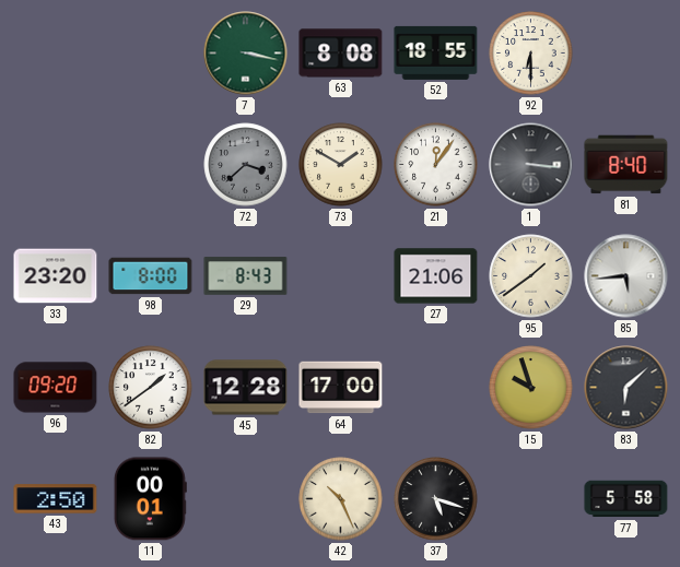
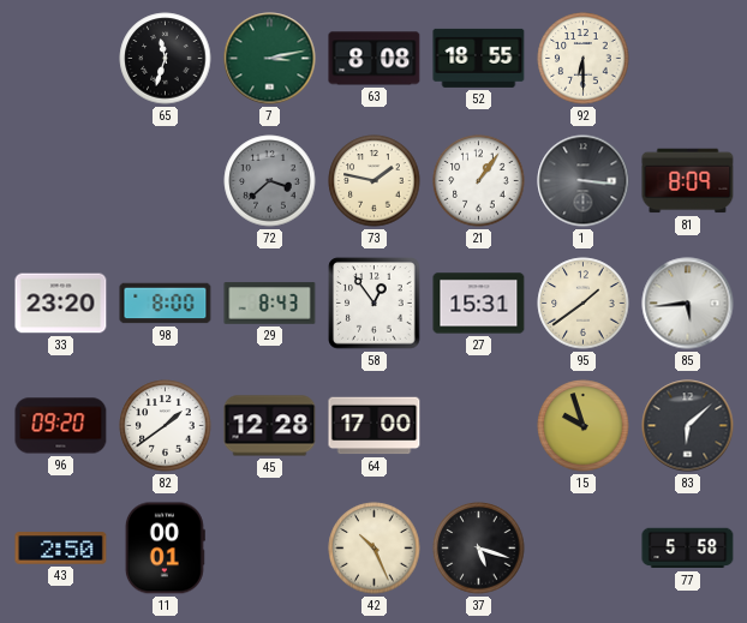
65: none -> 11:33
7: 3:17 -> 3:13
73: 1:50 -> 1:47
21: 12:06 -> 1:06
81: 8:40 -> 8:09
58: none -> 12:54
27: 21:06 -> 15:31
